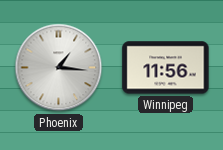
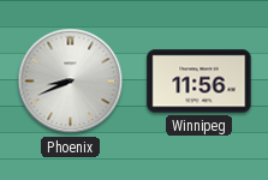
Phoenix: 1:16 -> 8:41
